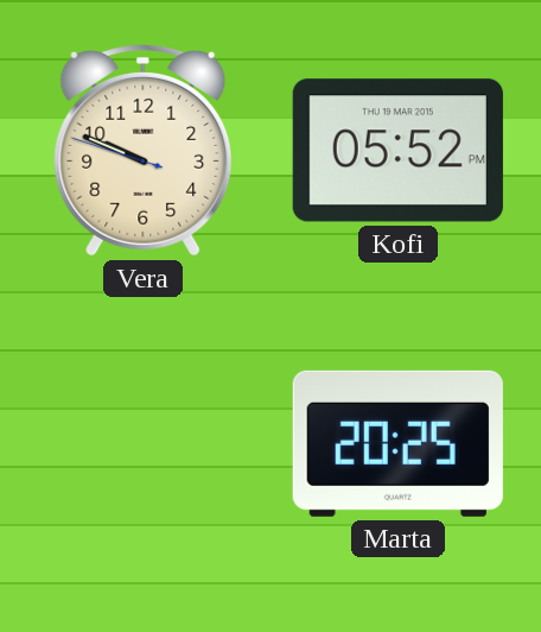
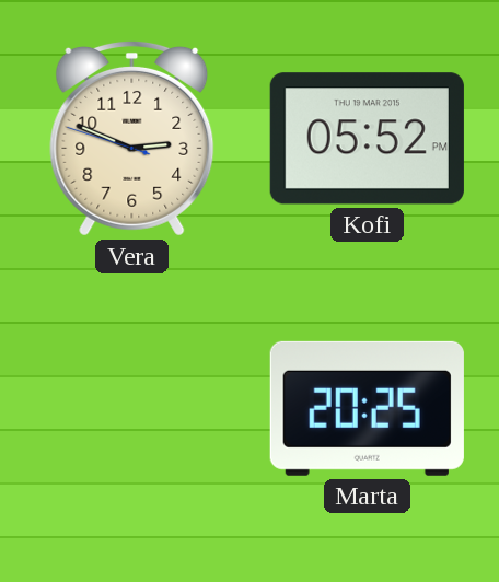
Vera: 9:48 -> 2:48
